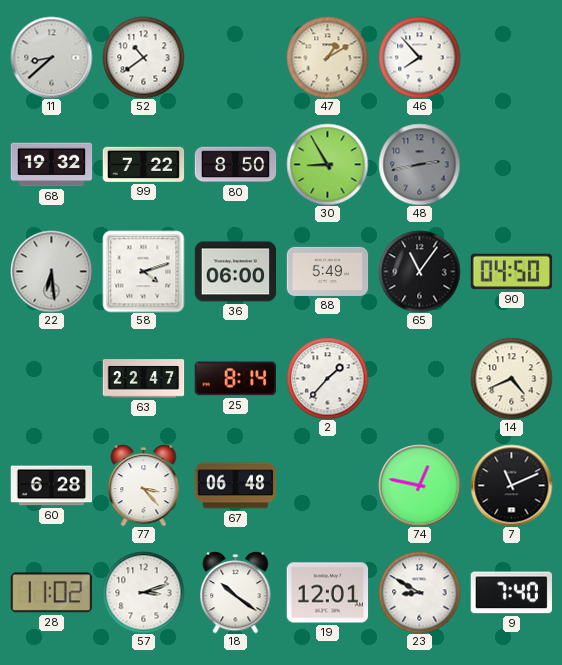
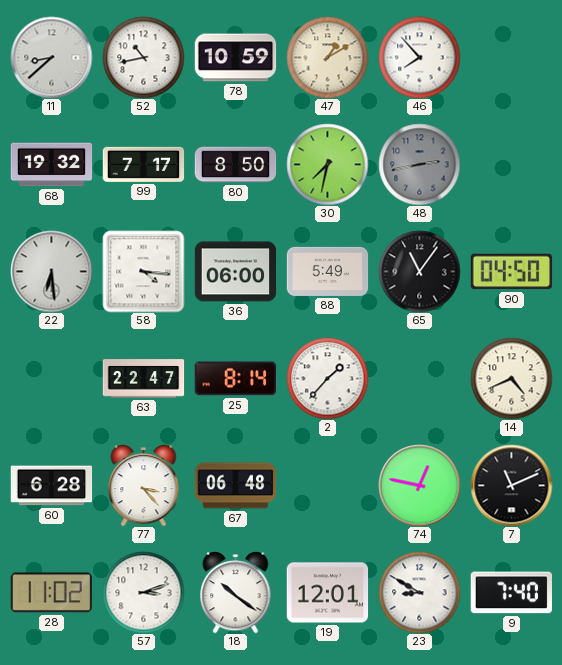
52: 10:39 -> 10:43
78: none -> 10:59
99: 7:22 -> 7:17
30: 8:55 -> 7:32
58: 4:12 -> 4:16
